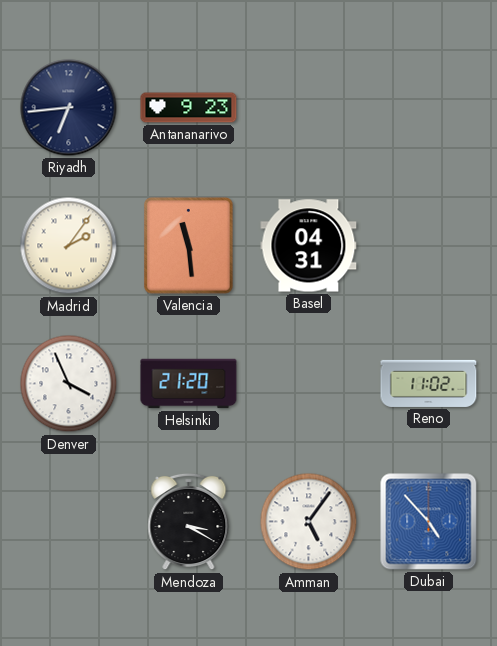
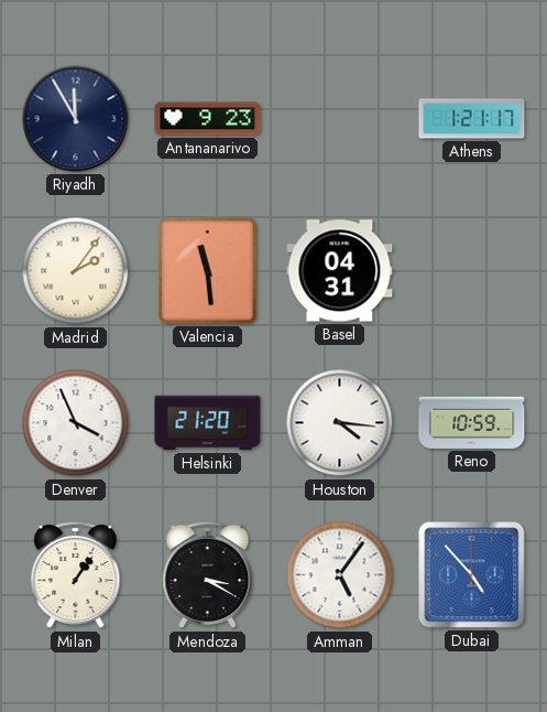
Riyadh: 6:44 -> 11:55
Athens: none -> 1:21
Houston: none -> 4:16
Reno: 11:02 -> 10:59
Milan: none -> 1:06
